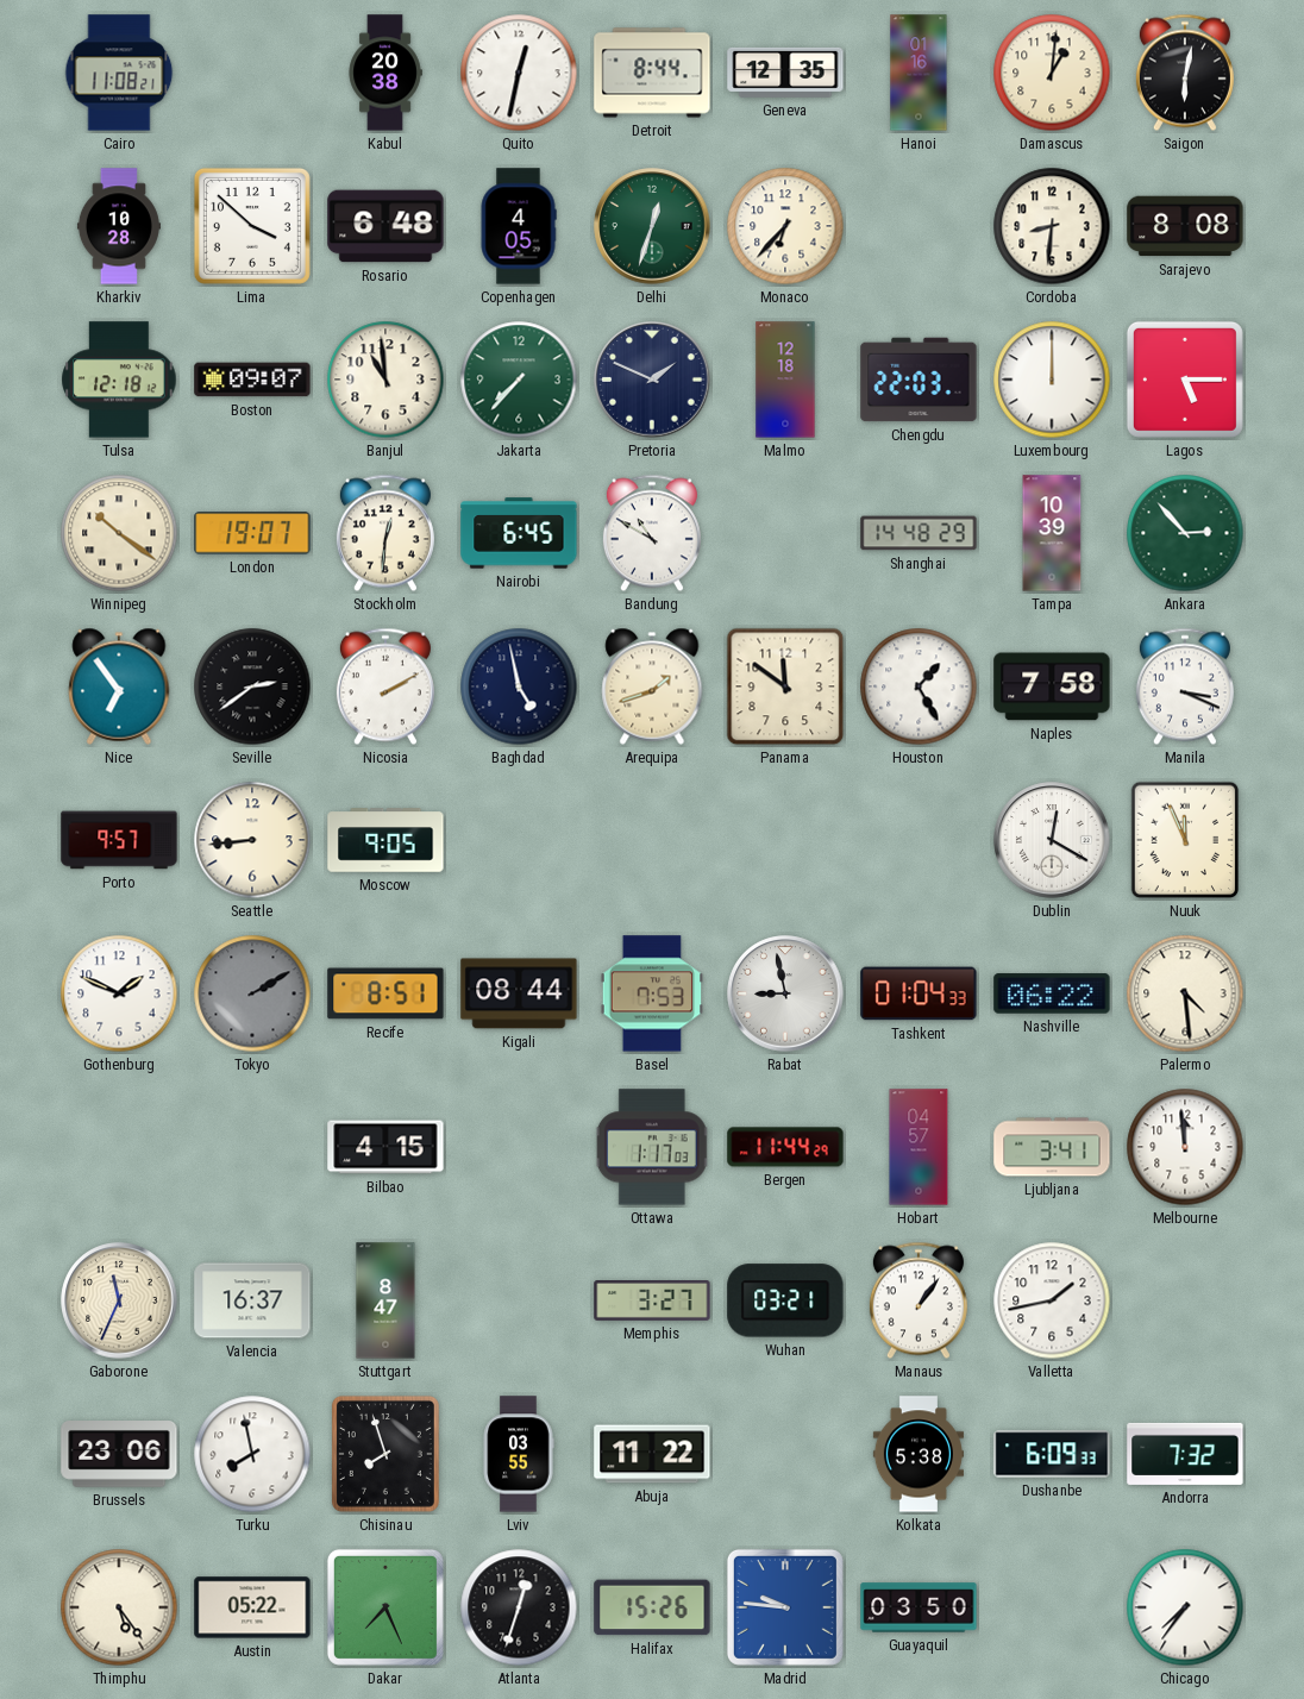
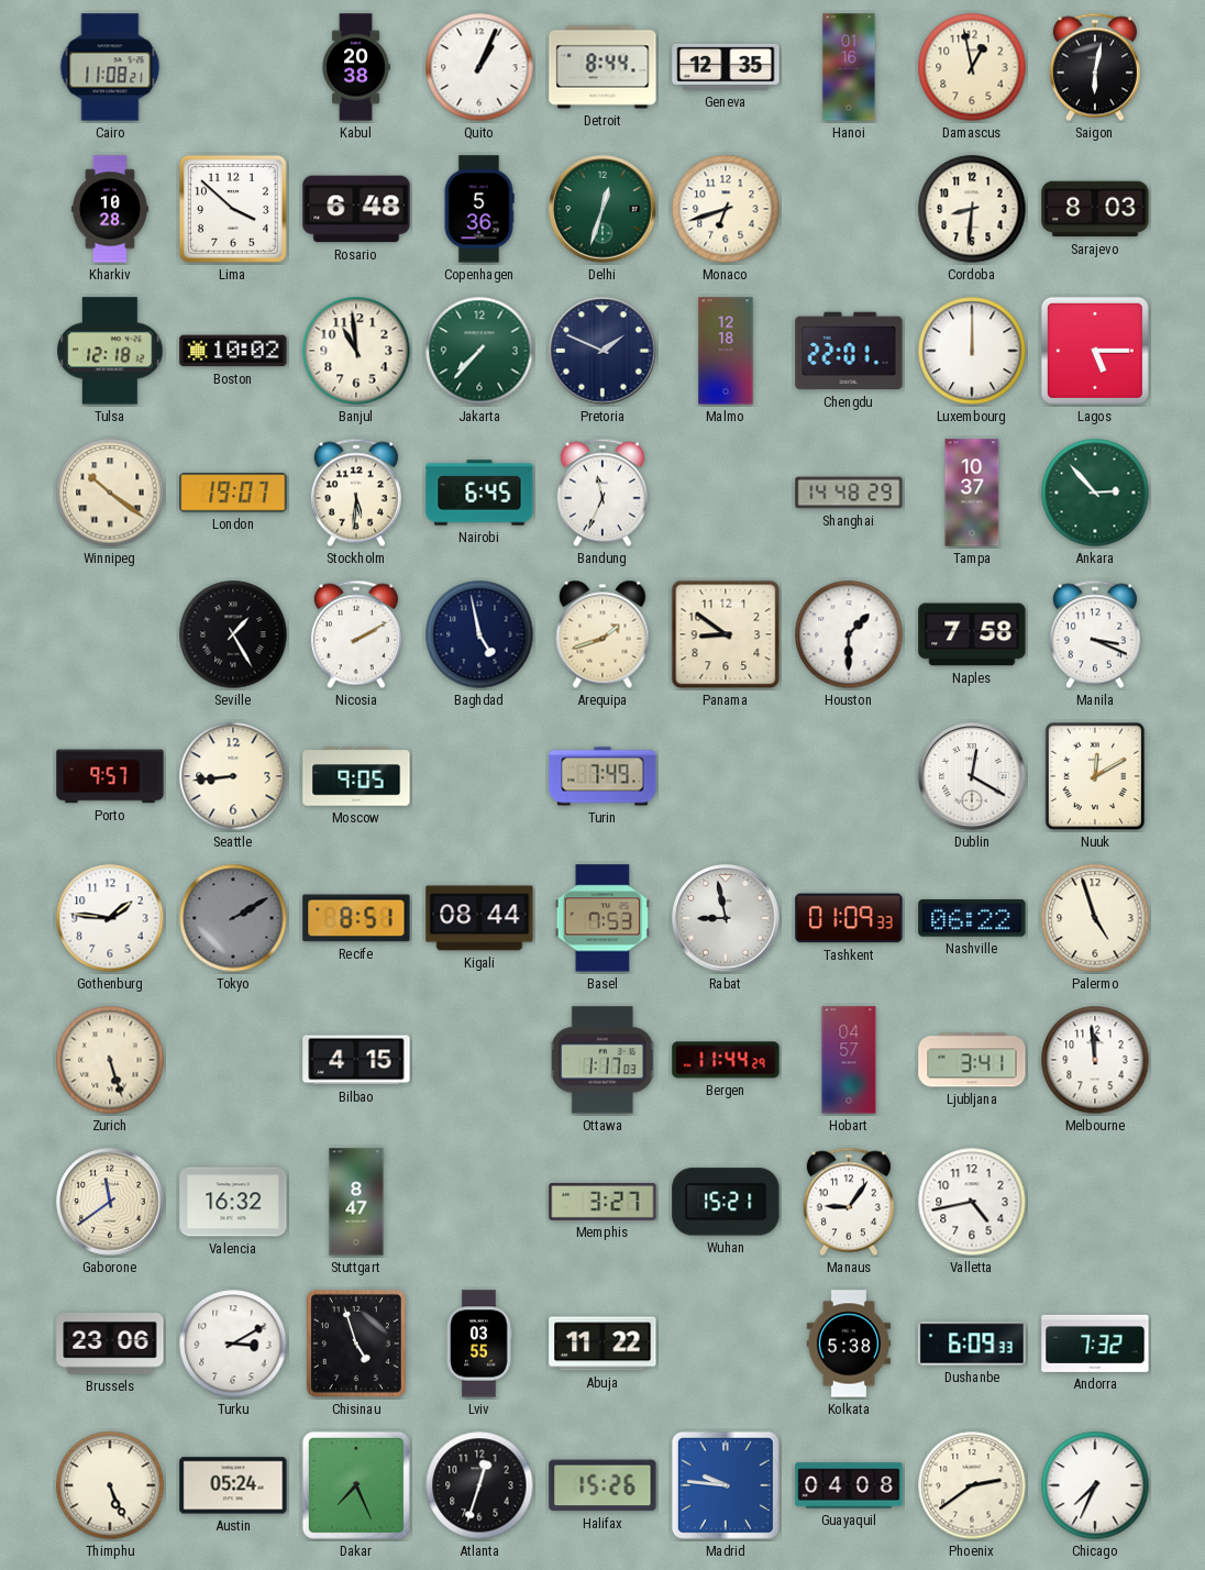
Quito: 12:32 -> 1:04
Damascus: 1:01 -> 12:58
Copenhagen: 4:05 -> 5:36
Monaco: 6:37 -> 6:42
Sarajevo: 8:08 -> 8:03
Boston: 09:07 -> 10:02
Chengdu: 22:03 -> 22:01
Stockholm: 12:31 -> 5:31
Bandung: 10:50 -> 11:34
Tampa: 10:39 -> 10:37
Nice: 6:54 -> none
Seville: 2:39 -> 1:25
Panama: 11:51 -> 8:51
Houston: 1:25 -> 1:30
Turin: none -> 7:49
Nuuk: 11:56 -> 12:10
Gothenburg: 1:49 -> 1:46
Tashkent: 01:04 -> 01:09
Palermo: 4:29 -> 4:57
Zurich: none -> 5:27
Gaborone: 11:34 -> 11:39
Valencia: 16:37 -> 16:32
Wuhan: 03:21 -> 15:21
Manaus: 1:06 -> 9:06
Valletta: 1:43 -> 4:43
Turku: 7:58 -> 3:10
Chisinau: 7:57 -> 4:57
Thimphu: 5:24 -> 5:26
Austin: 05:22 -> 05:24
Guayaquil: 03:50 -> 04:08
Phoenix: none -> 2:39
Chicago: 7:36 -> 7:34
